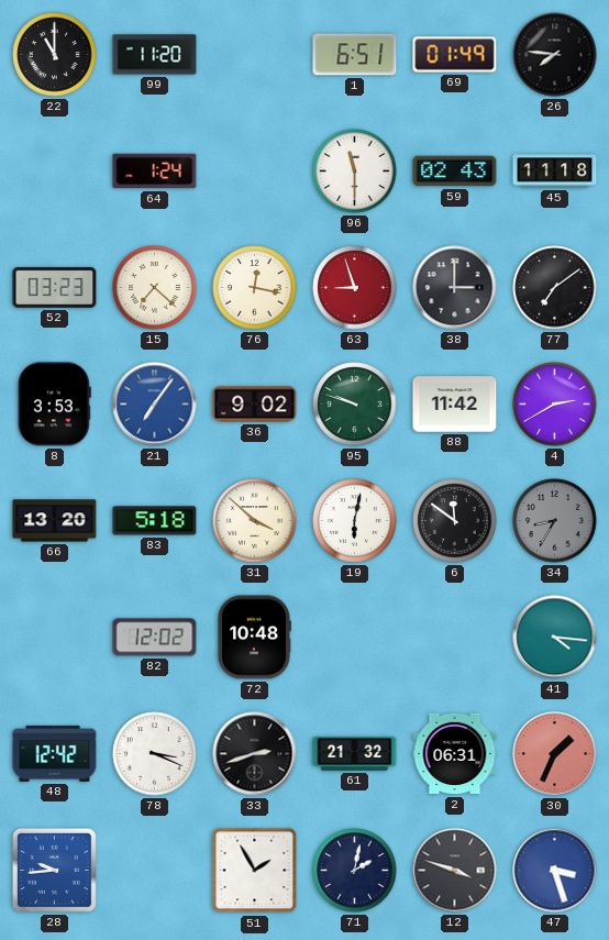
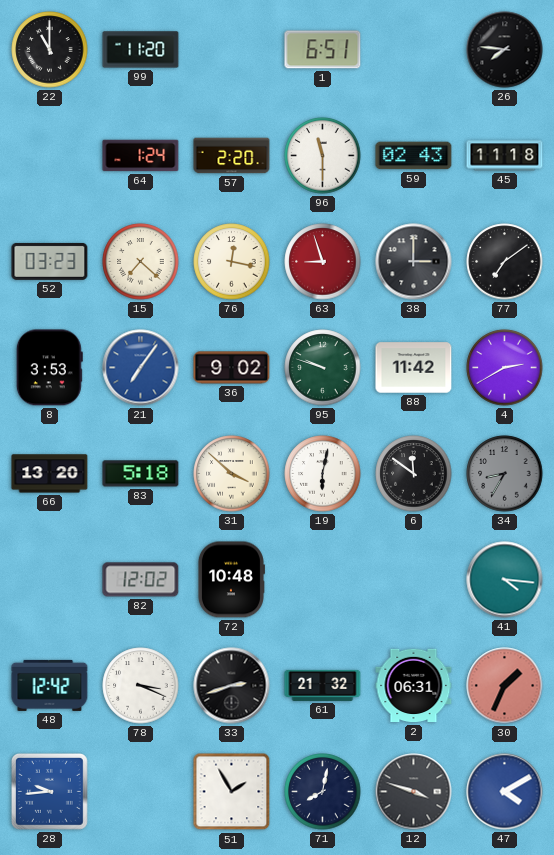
69: 01:49 -> none
57: none -> 2:20
71: 2:02 -> 8:02
47: 3:27 -> 4:10
